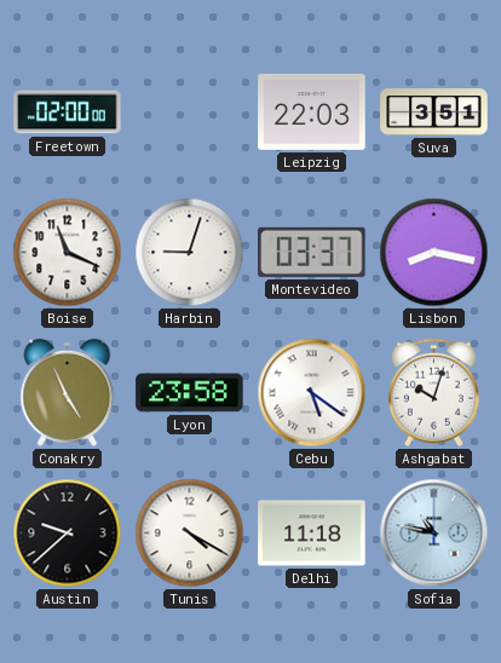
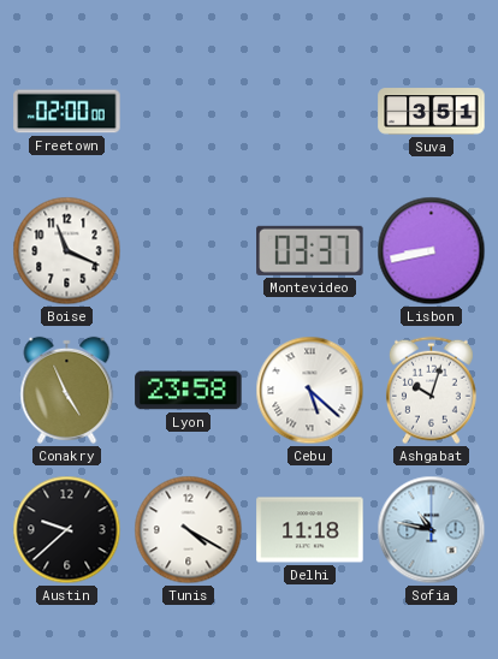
Leipzig: 22:03 -> none
Harbin: 9:03 -> none
Lisbon: 8:17 -> 8:43
Cebu: 5:21 -> 5:22
